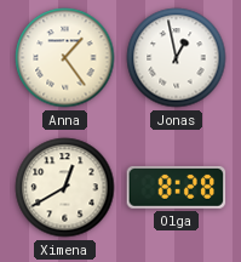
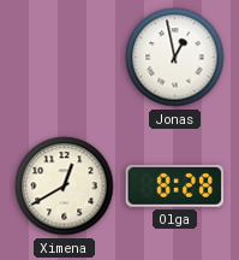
Anna: 1:24 -> none
